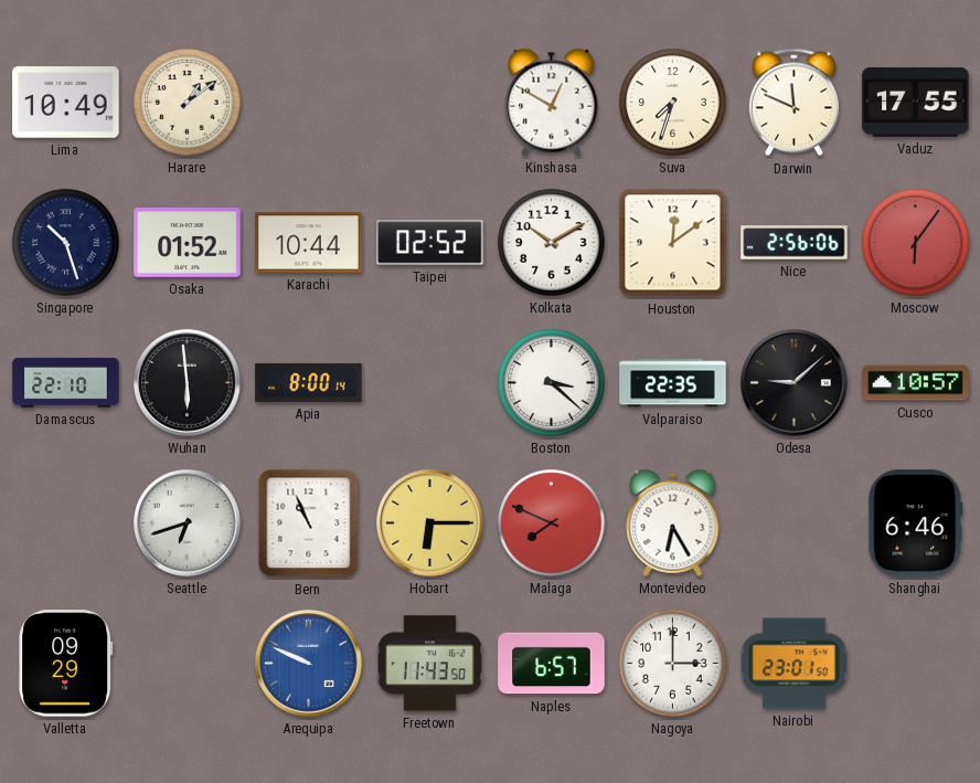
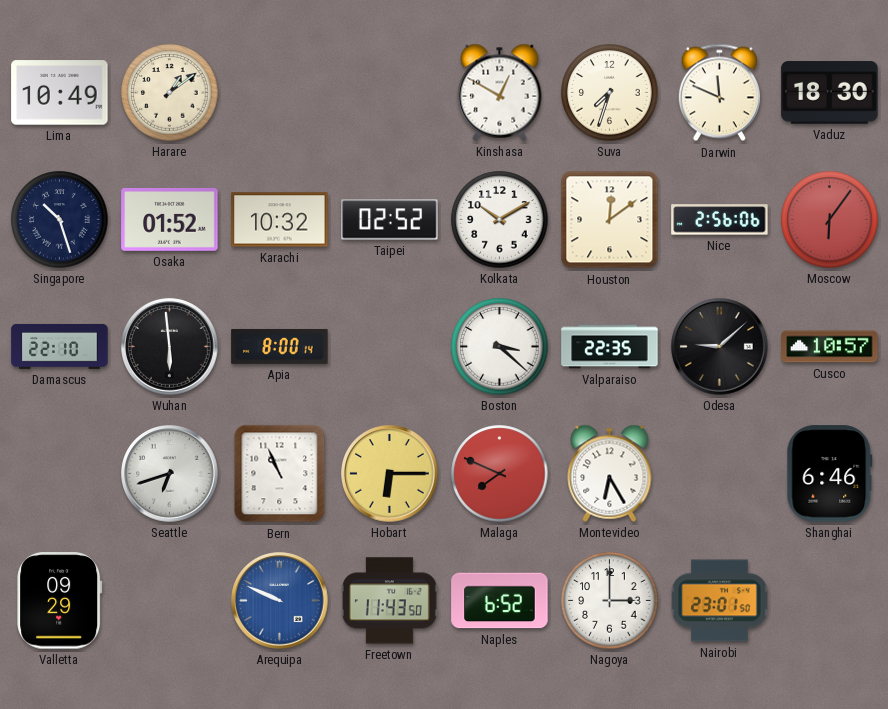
Vaduz: 17:55 -> 18:30
Karachi: 10:44 -> 10:32
Naples: 6:57 -> 6:52
